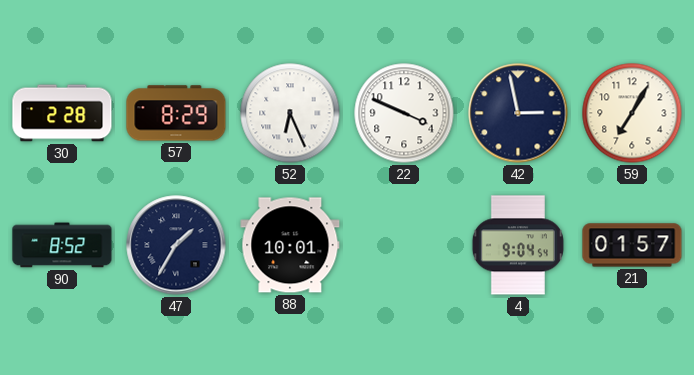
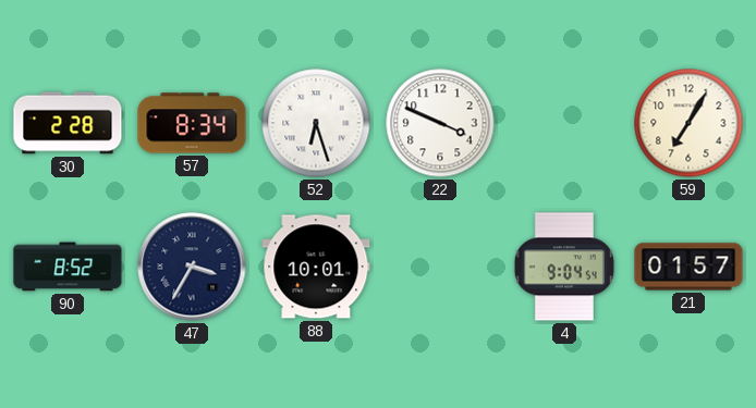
57: 8:29 -> 8:34
52: 6:26 -> 6:27
42: 2:58 -> none
47: 1:35 -> 3:35
